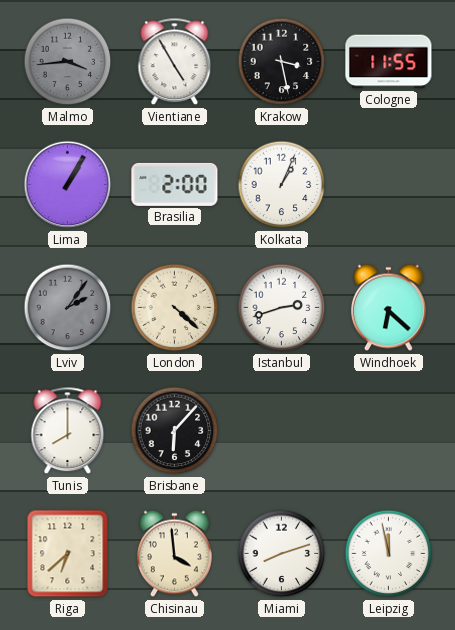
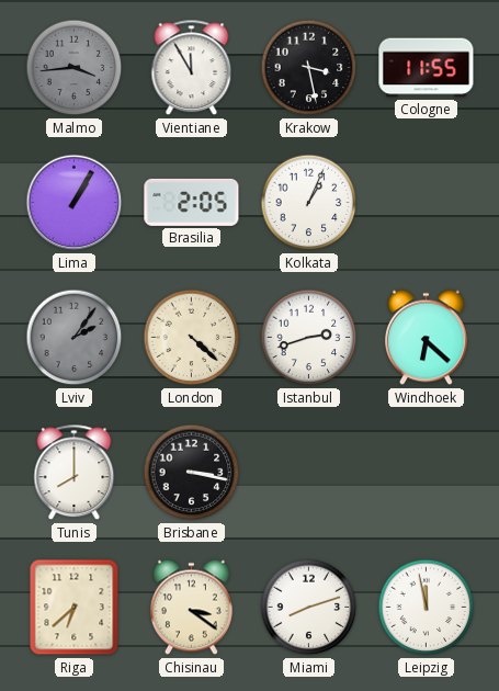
Vientiane: 4:55 -> 11:55
Brasilia: 2:00 -> 2:05
Brisbane: 6:07 -> 3:17
Chisinau: 3:59 -> 3:21
